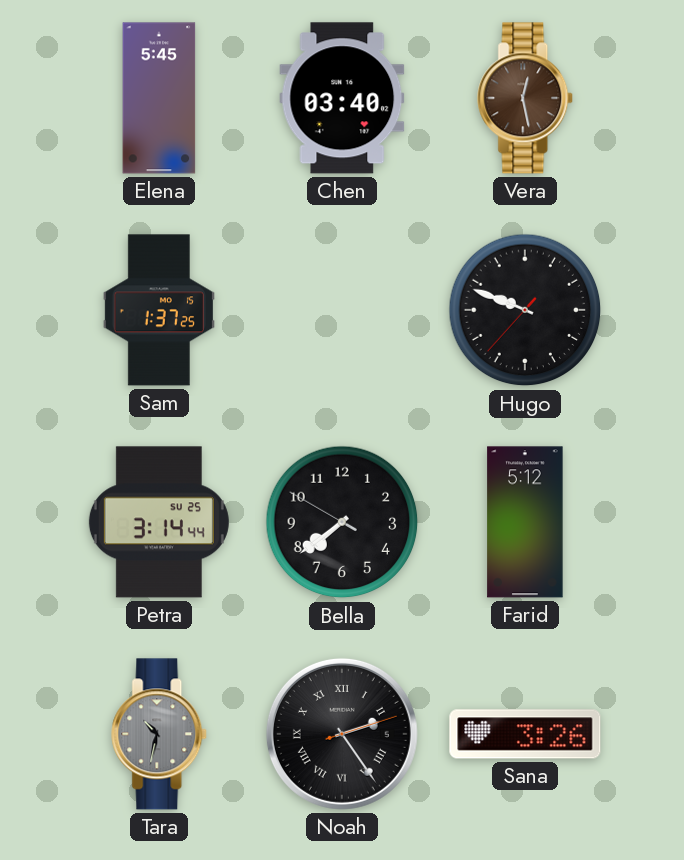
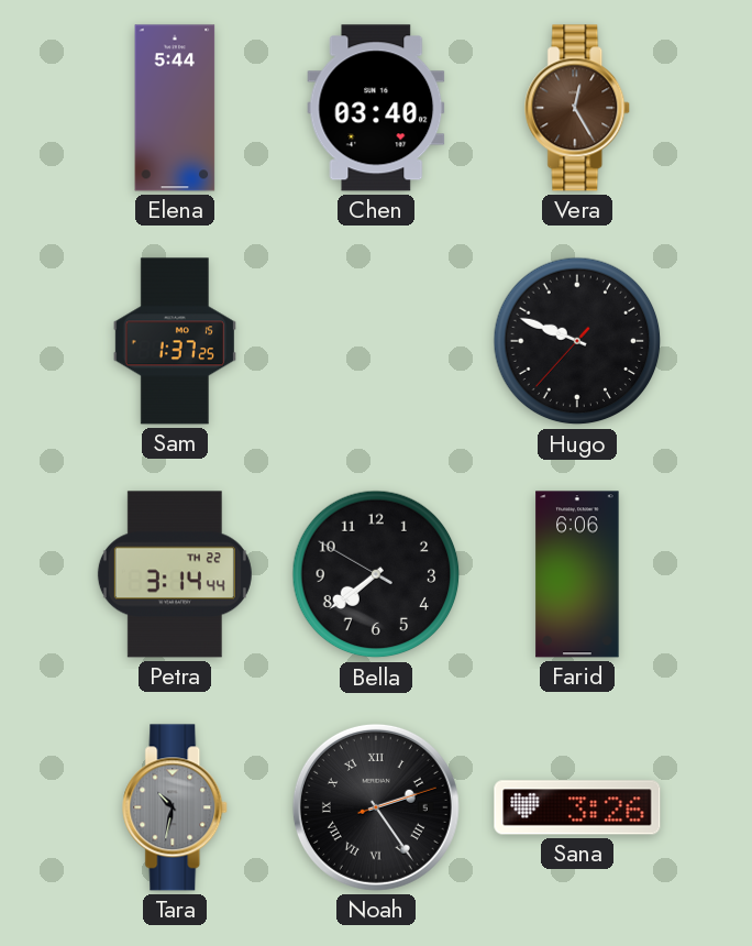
Elena: 5:45 -> 5:44
Vera: 12:28 -> 12:25
Petra date: SU 25 -> TH 22
Farid: 5:12 -> 6:06
